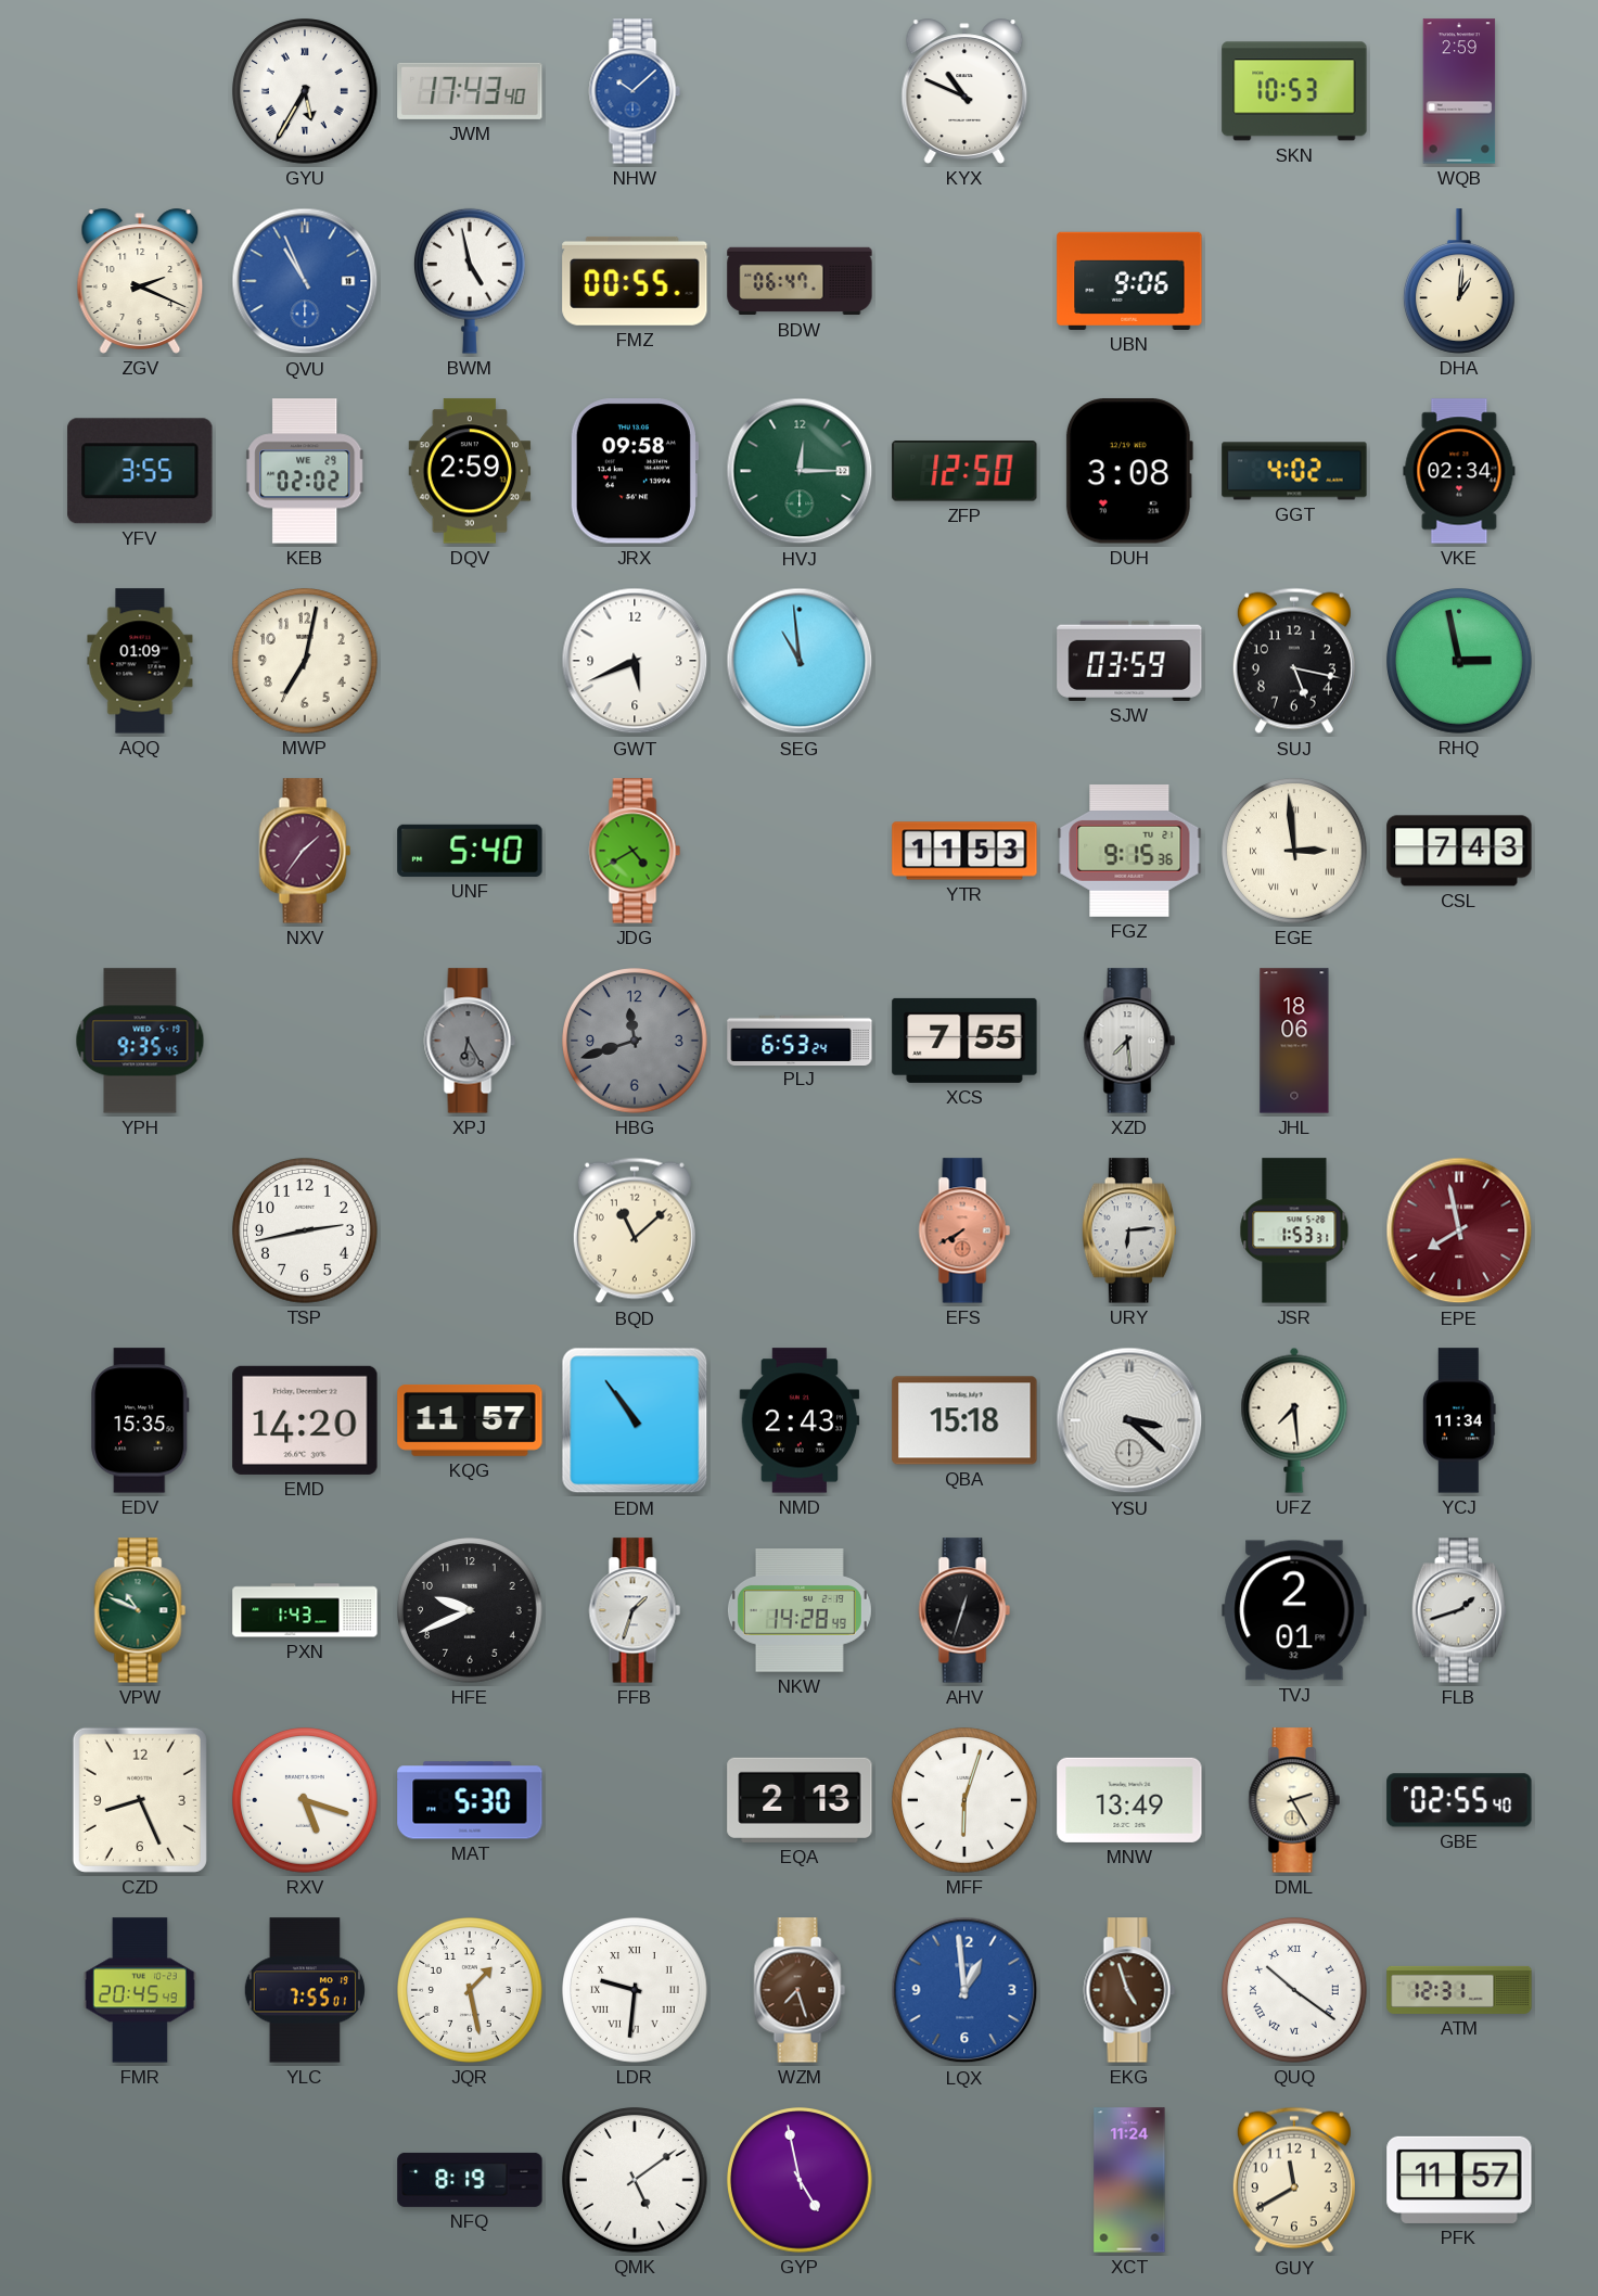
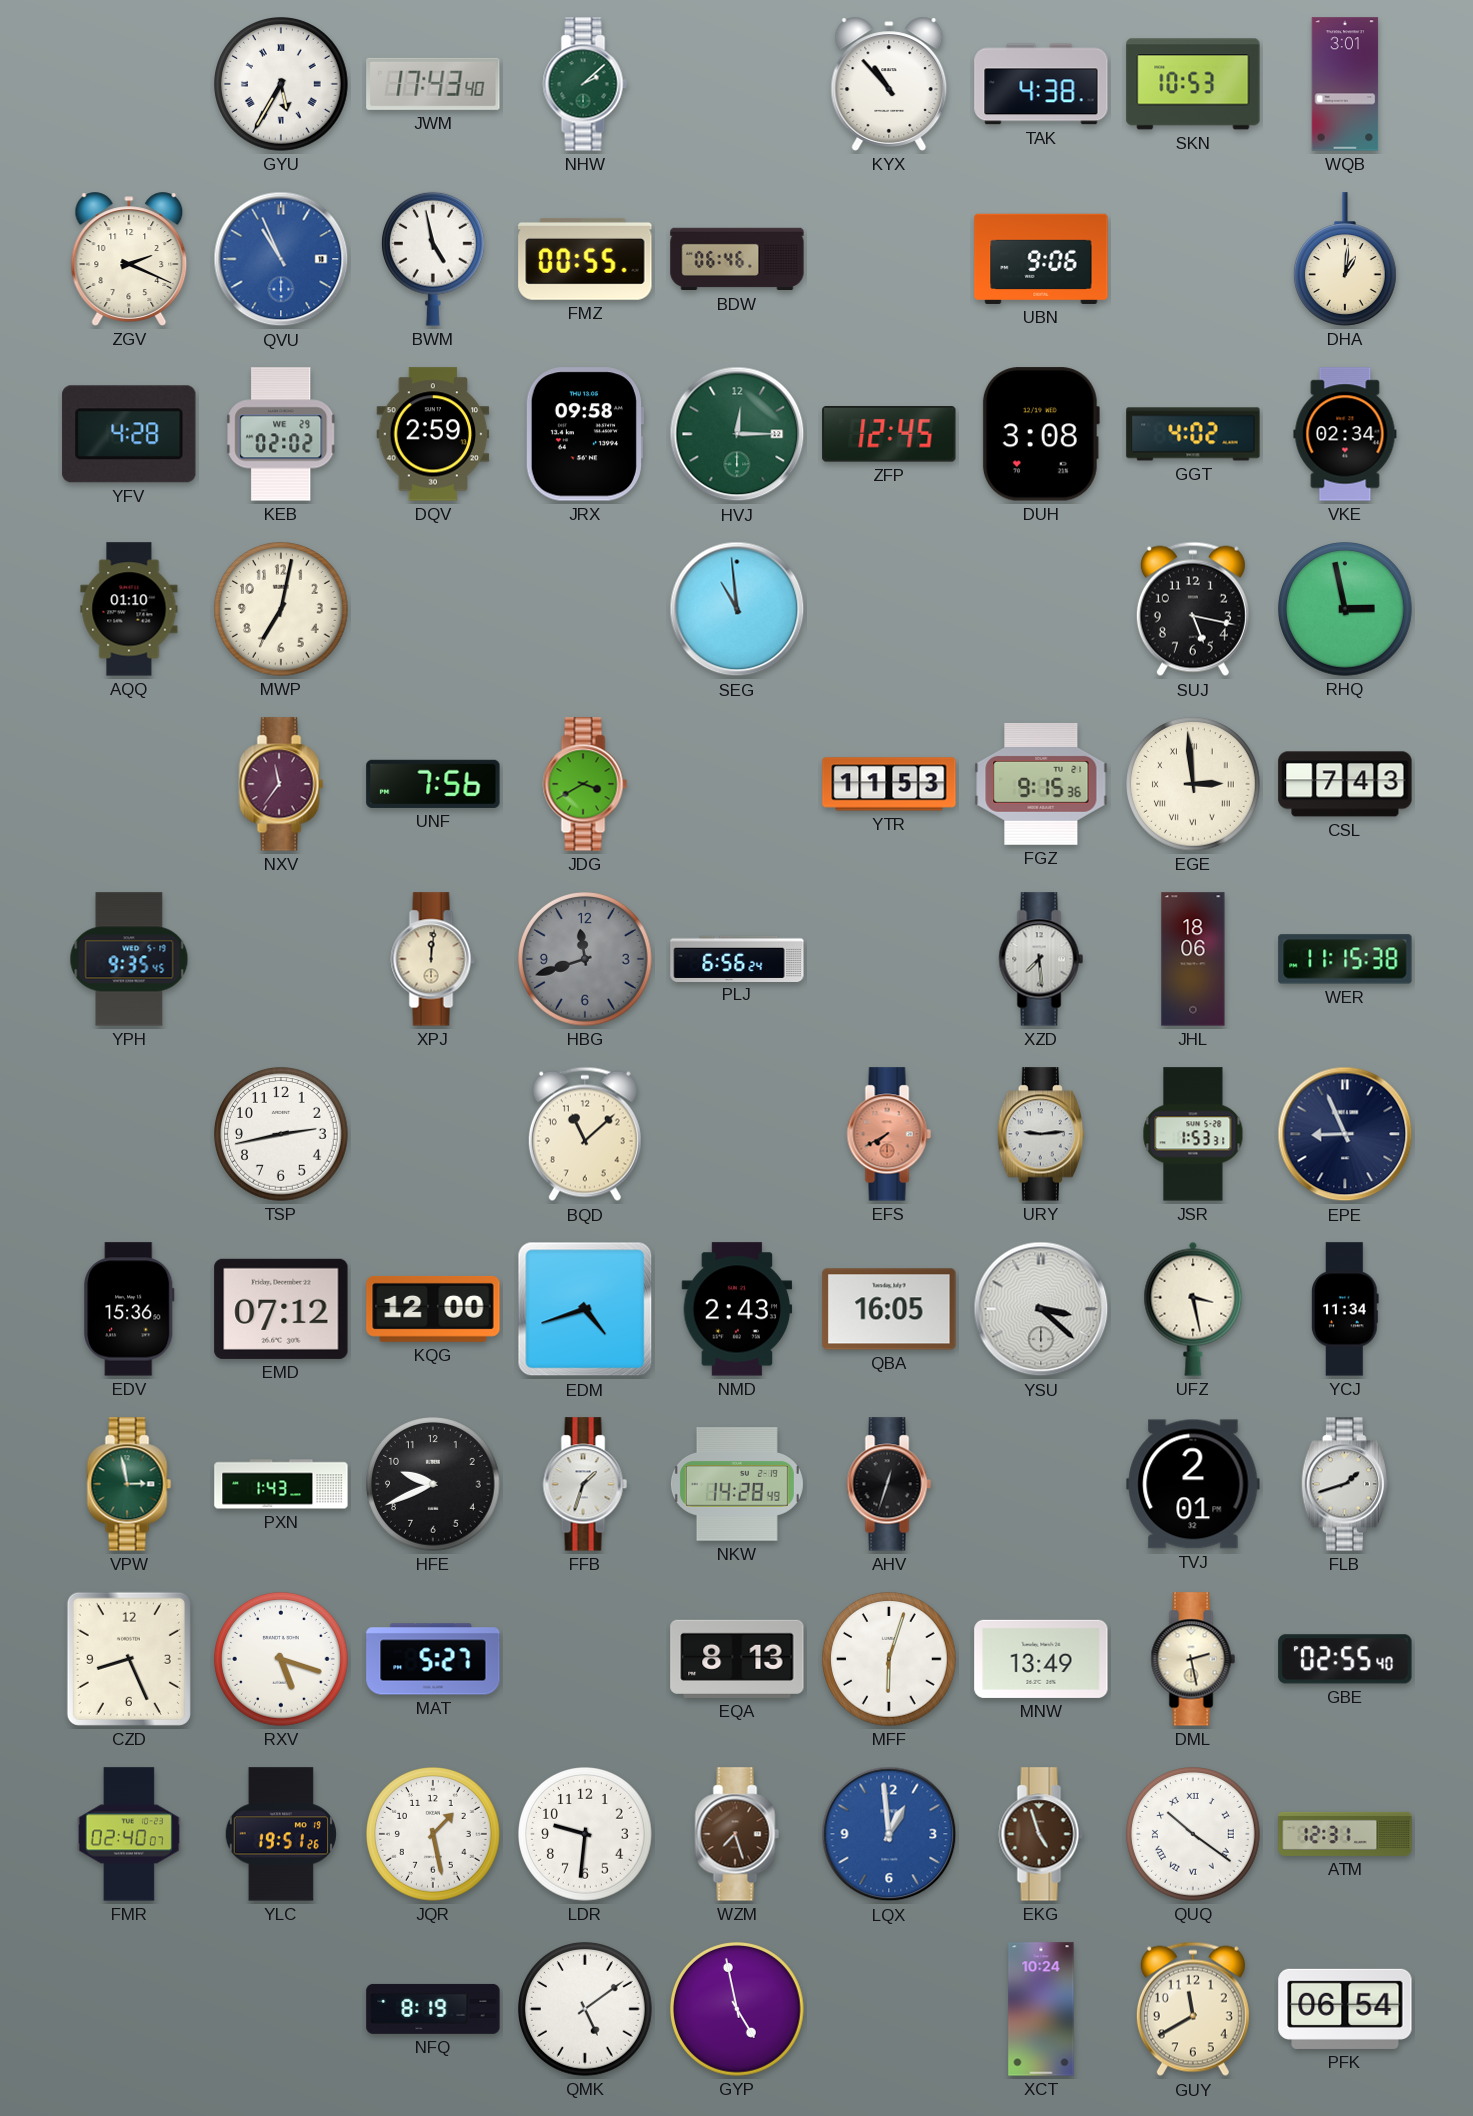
NHW: 10:08 -> 2:08
NHW dial: blue -> green
KYX: 10:49 -> 10:53
TAK: none -> 4:38
WQB: 2:59 -> 3:01
BDW: 06:47 -> 06:46
YFV: 3:55 -> 4:28
ZFP: 12:50 -> 12:45
AQQ: 01:09 -> 01:10
GWT: 5:41 -> none
SJW: 03:59 -> none
NXV: 1:36 -> 11:36
UNF: 5:40 -> 7:56
JDG: 4:40 -> 3:40
XPJ: 6:25 -> 12:01
XPJ dial: grey -> cream
PLJ: 6:53 -> 6:56
XCS: 7:55 -> none
WER: none -> 11:15
URY: 6:14 -> 9:14
EPE: 7:58 -> 8:56
EPE dial: burgundy -> navy
EDV: 15:35 -> 15:36
EMD: 14:20 -> 07:12
KQG: 11:57 -> 12:00
EDM: 10:54 -> 4:42
QBA: 15:18 -> 16:05
UFZ: 7:29 -> 3:28
VPW: 10:49 -> 2:58
MAT: 5:30 -> 5:27
EQA: 2:13 -> 8:13
DML: 2:25 -> 2:28
FMR: 20:45 -> 02:40
YLC: 7:55 -> 19:51
LDR numerals: Roman -> Arabic
XCT: 11:24 -> 10:24
PFK: 11:57 -> 06:54
